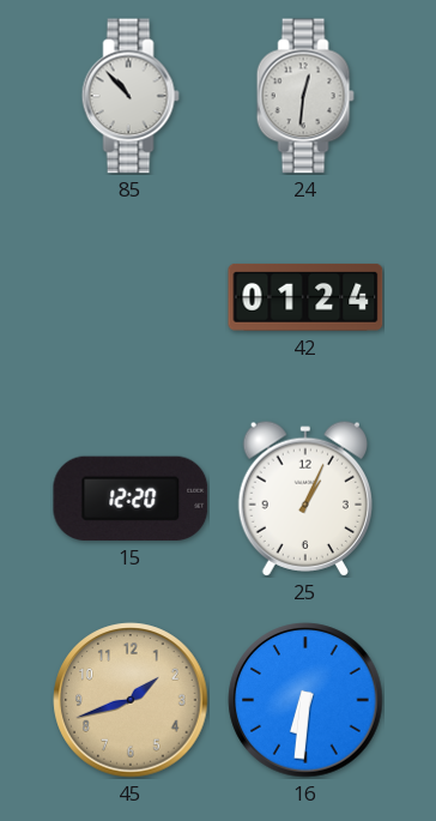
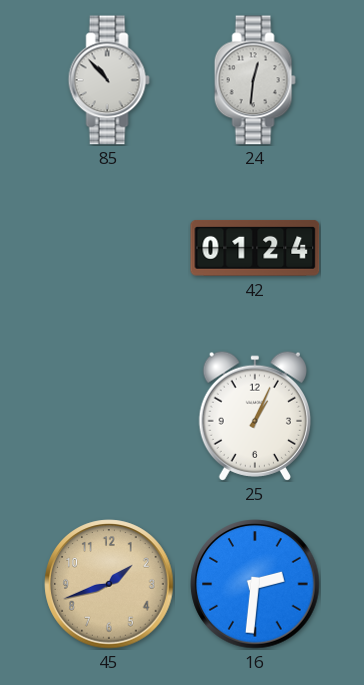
15: 12:20 -> none
16: 6:31 -> 2:31
